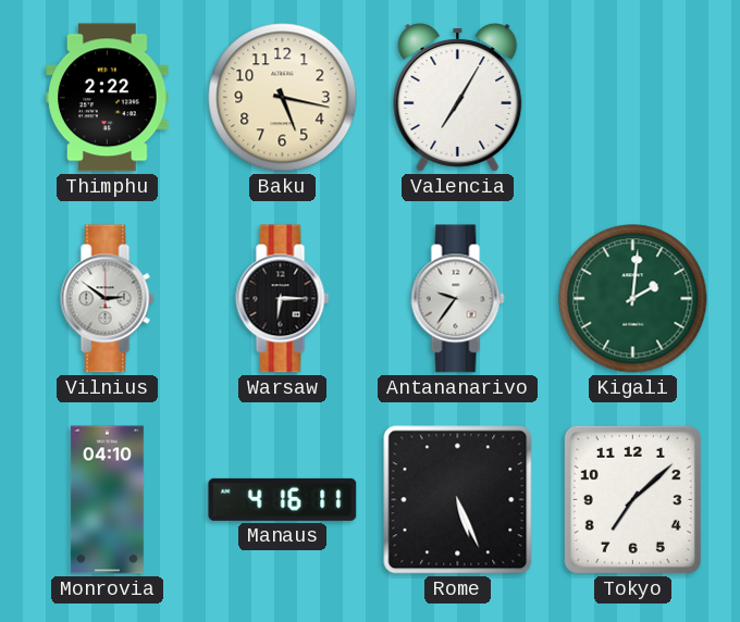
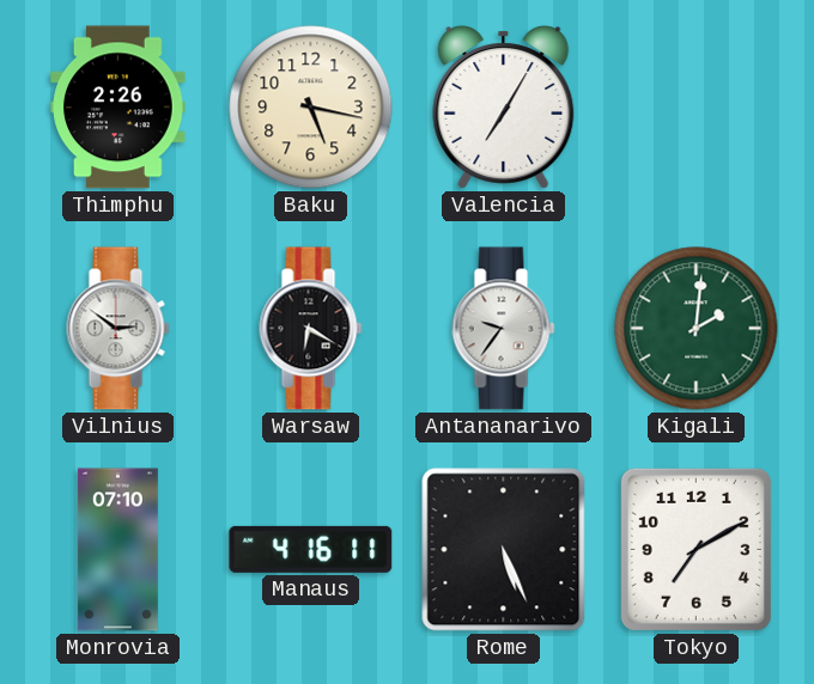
Thimphu: 2:22 -> 2:26
Warsaw: 6:15 -> 6:20
Monrovia: 04:10 -> 07:10
Tokyo: 7:08 -> 7:10
